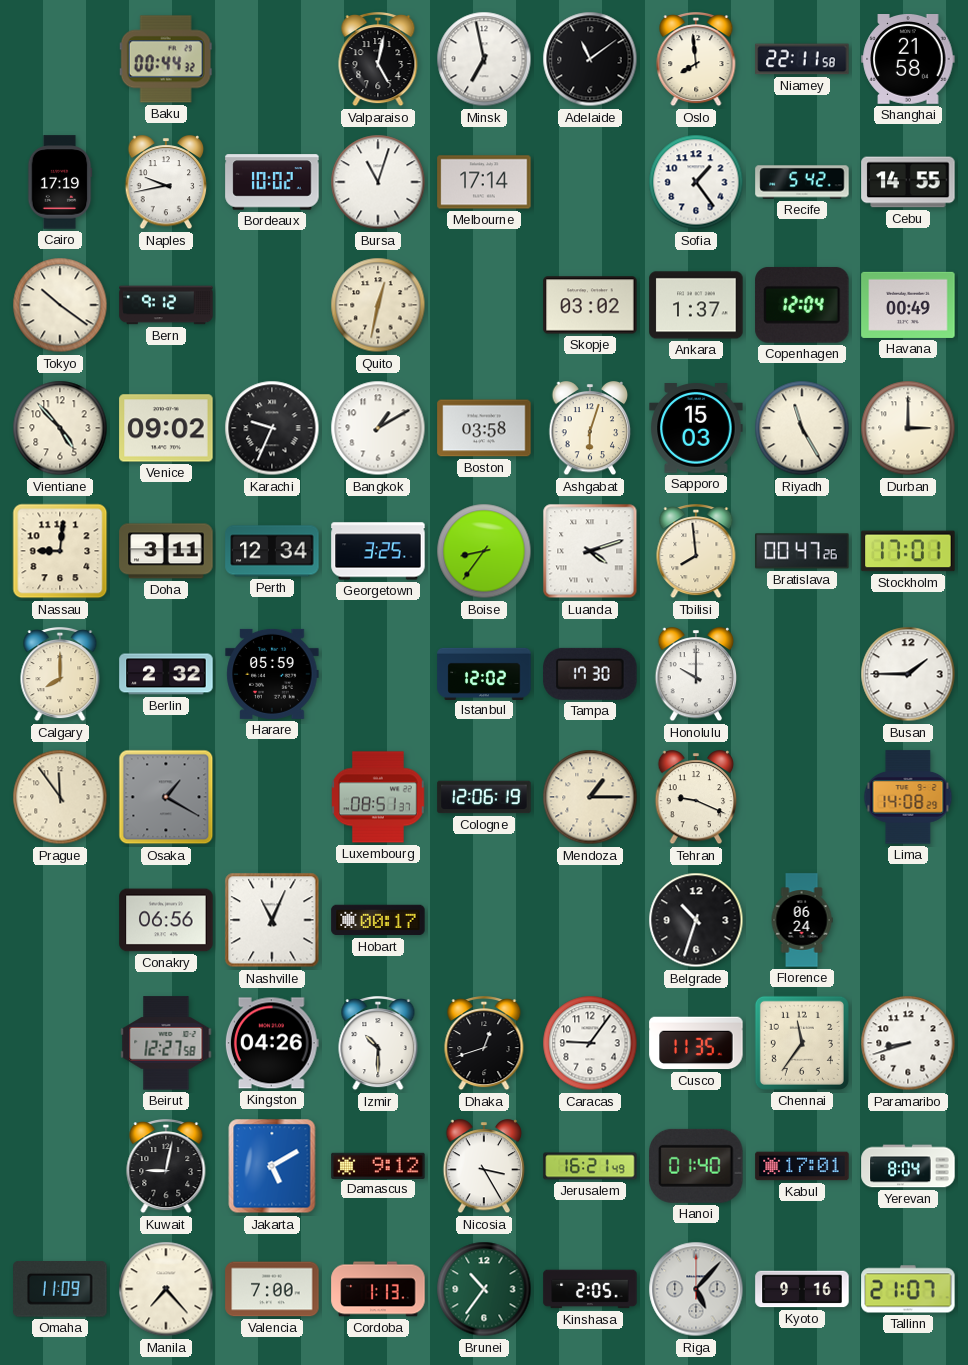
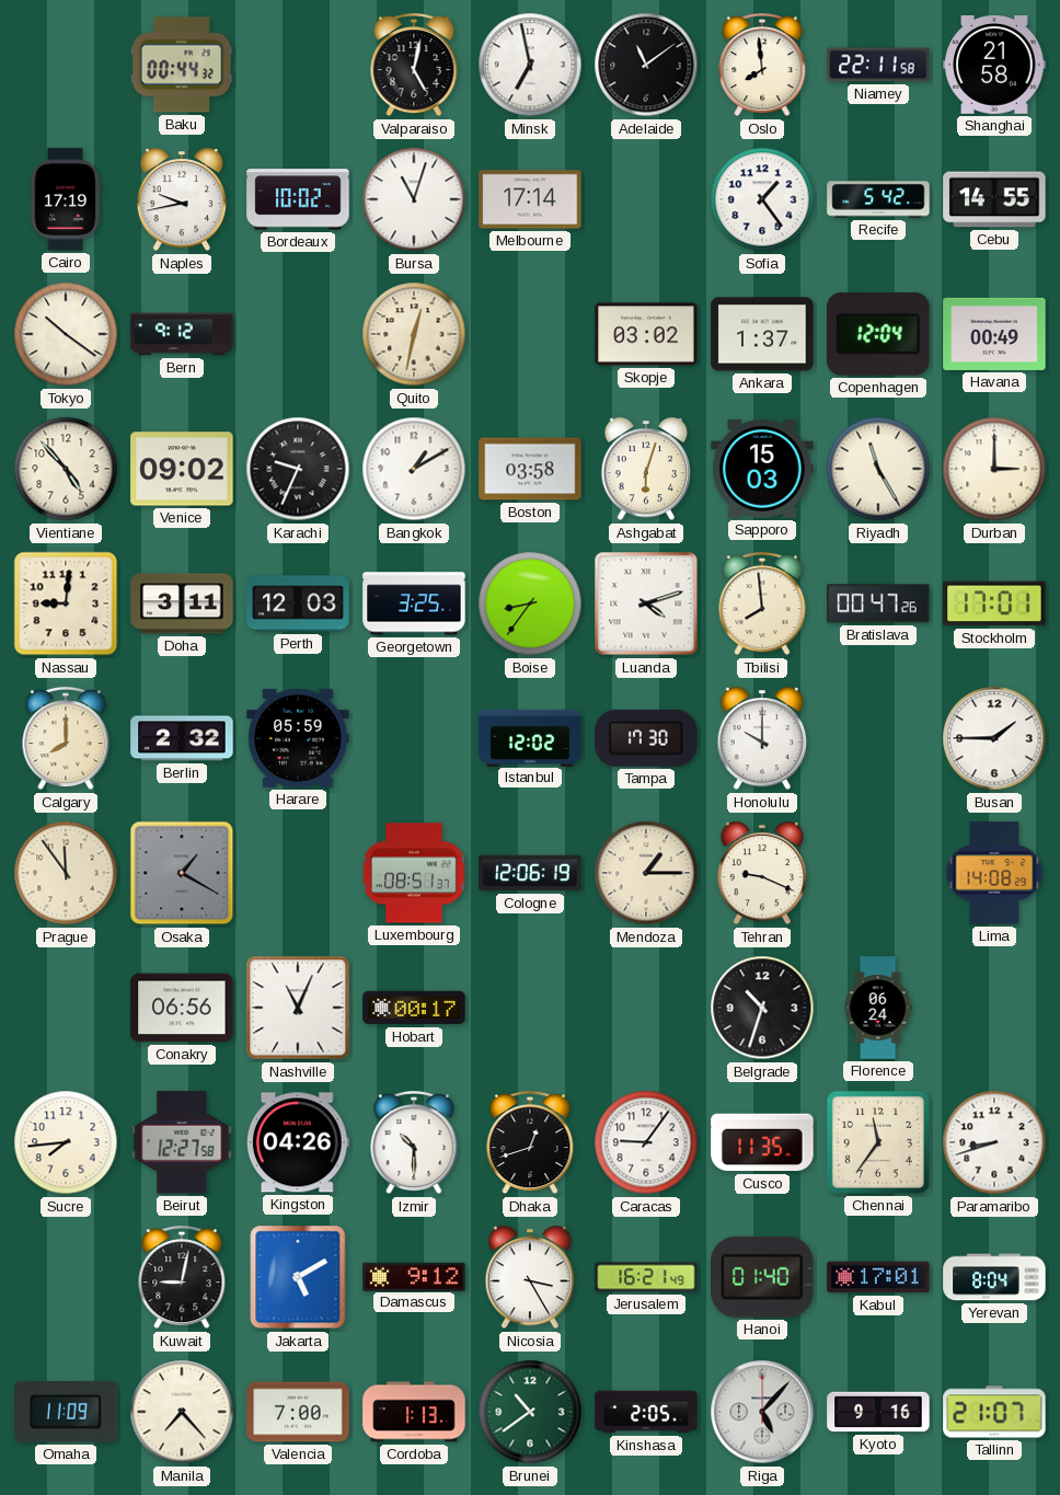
Perth: 12:34 -> 12:03
Sucre: none -> 7:44
Brunei: 10:36 -> 10:39
